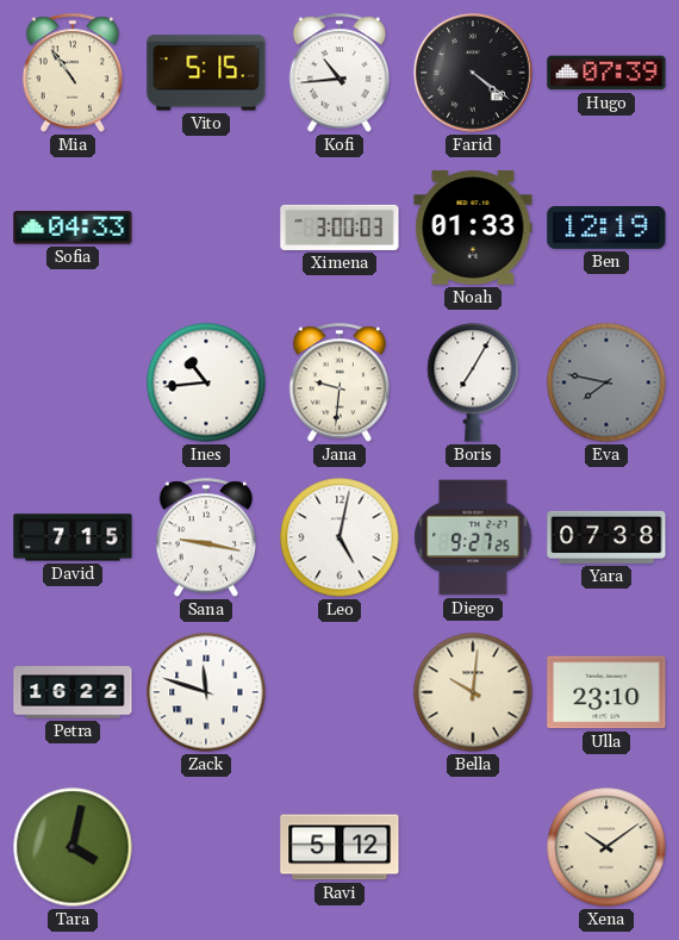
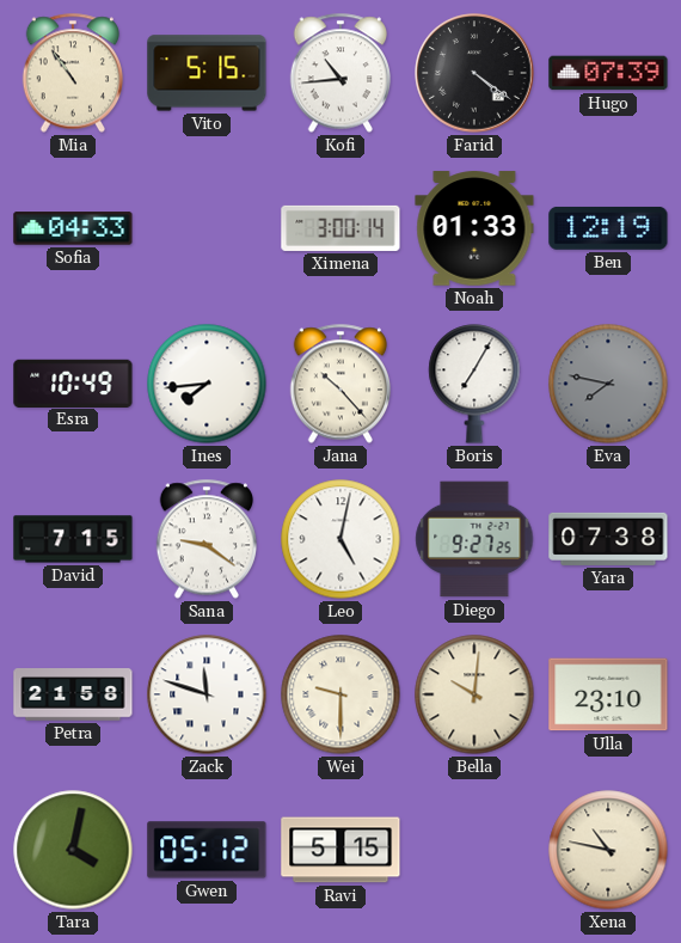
Ximena: 3:00:03 -> 3:00:14
Esra: none -> 10:49
Ines: 10:44 -> 7:44
Jana: 9:31 -> 10:23
Sana: 9:17 -> 9:21
Petra: 16:22 -> 21:58
Wei: none -> 9:30
Gwen: none -> 05:12
Ravi: 5:12 -> 5:15
Xena: 10:09 -> 10:47
